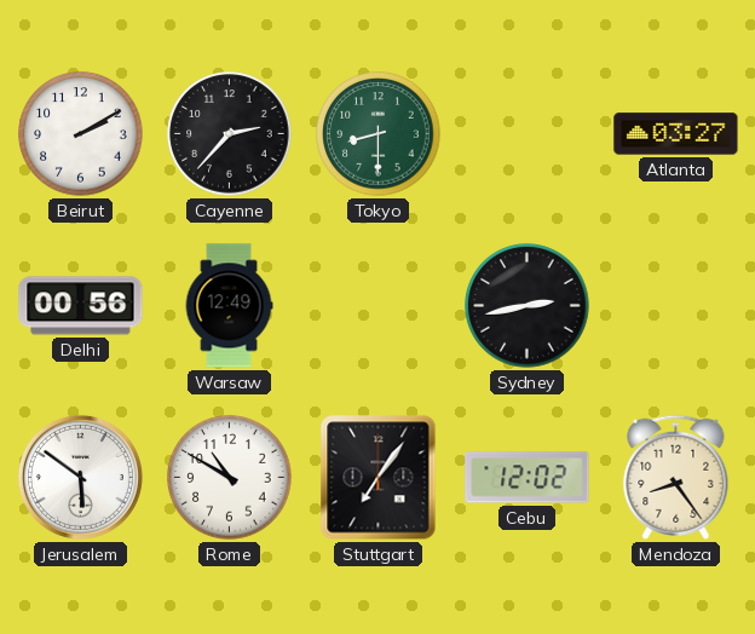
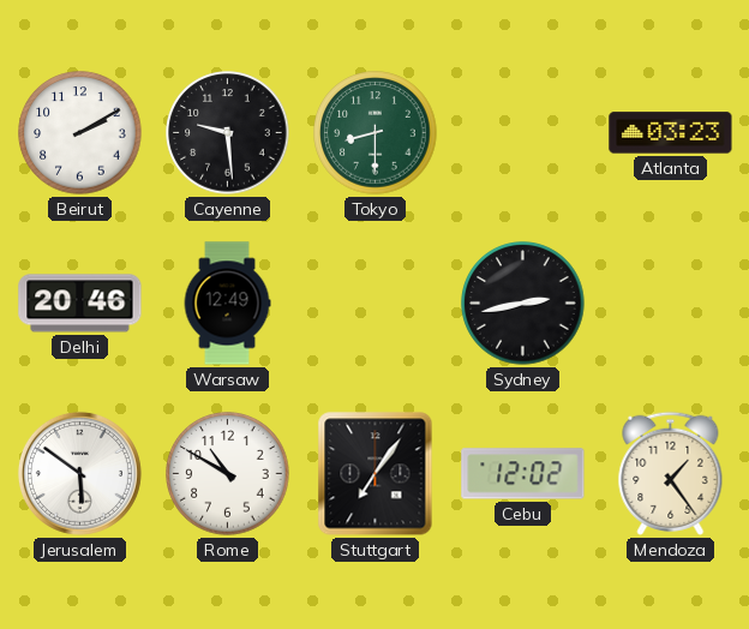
Cayenne: 2:37 -> 9:29
Atlanta: 03:27 -> 03:23
Delhi: 00:56 -> 20:46
Mendoza: 8:24 -> 1:24
